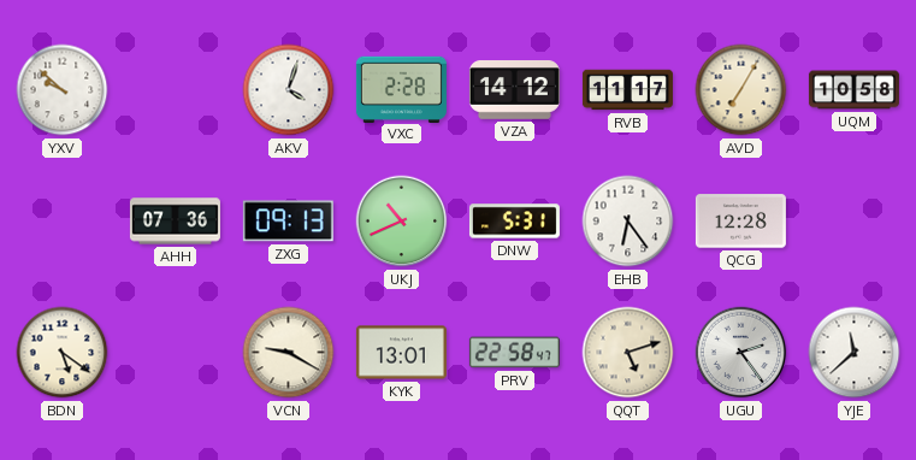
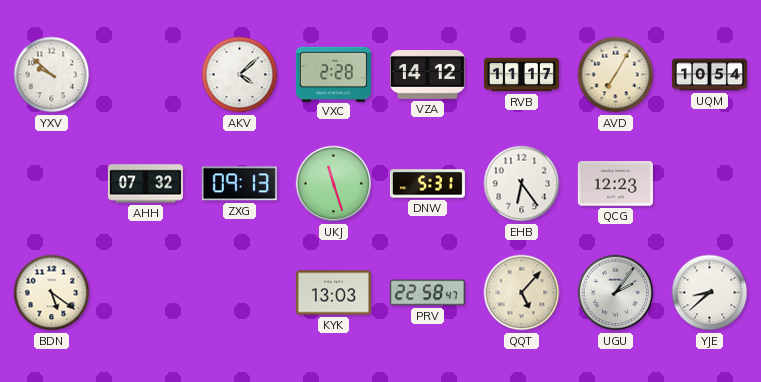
AKV: 4:03 -> 4:08
UQM: 10:58 -> 10:54
AHH: 07:36 -> 07:32
UKJ: 10:41 -> 11:27
QCG: 12:28 -> 12:23
VCN: 9:20 -> none
KYK: 13:01 -> 13:03
QQT: 5:12 -> 5:07
UGU: 2:24 -> 2:06
YJE: 11:38 -> 8:38
